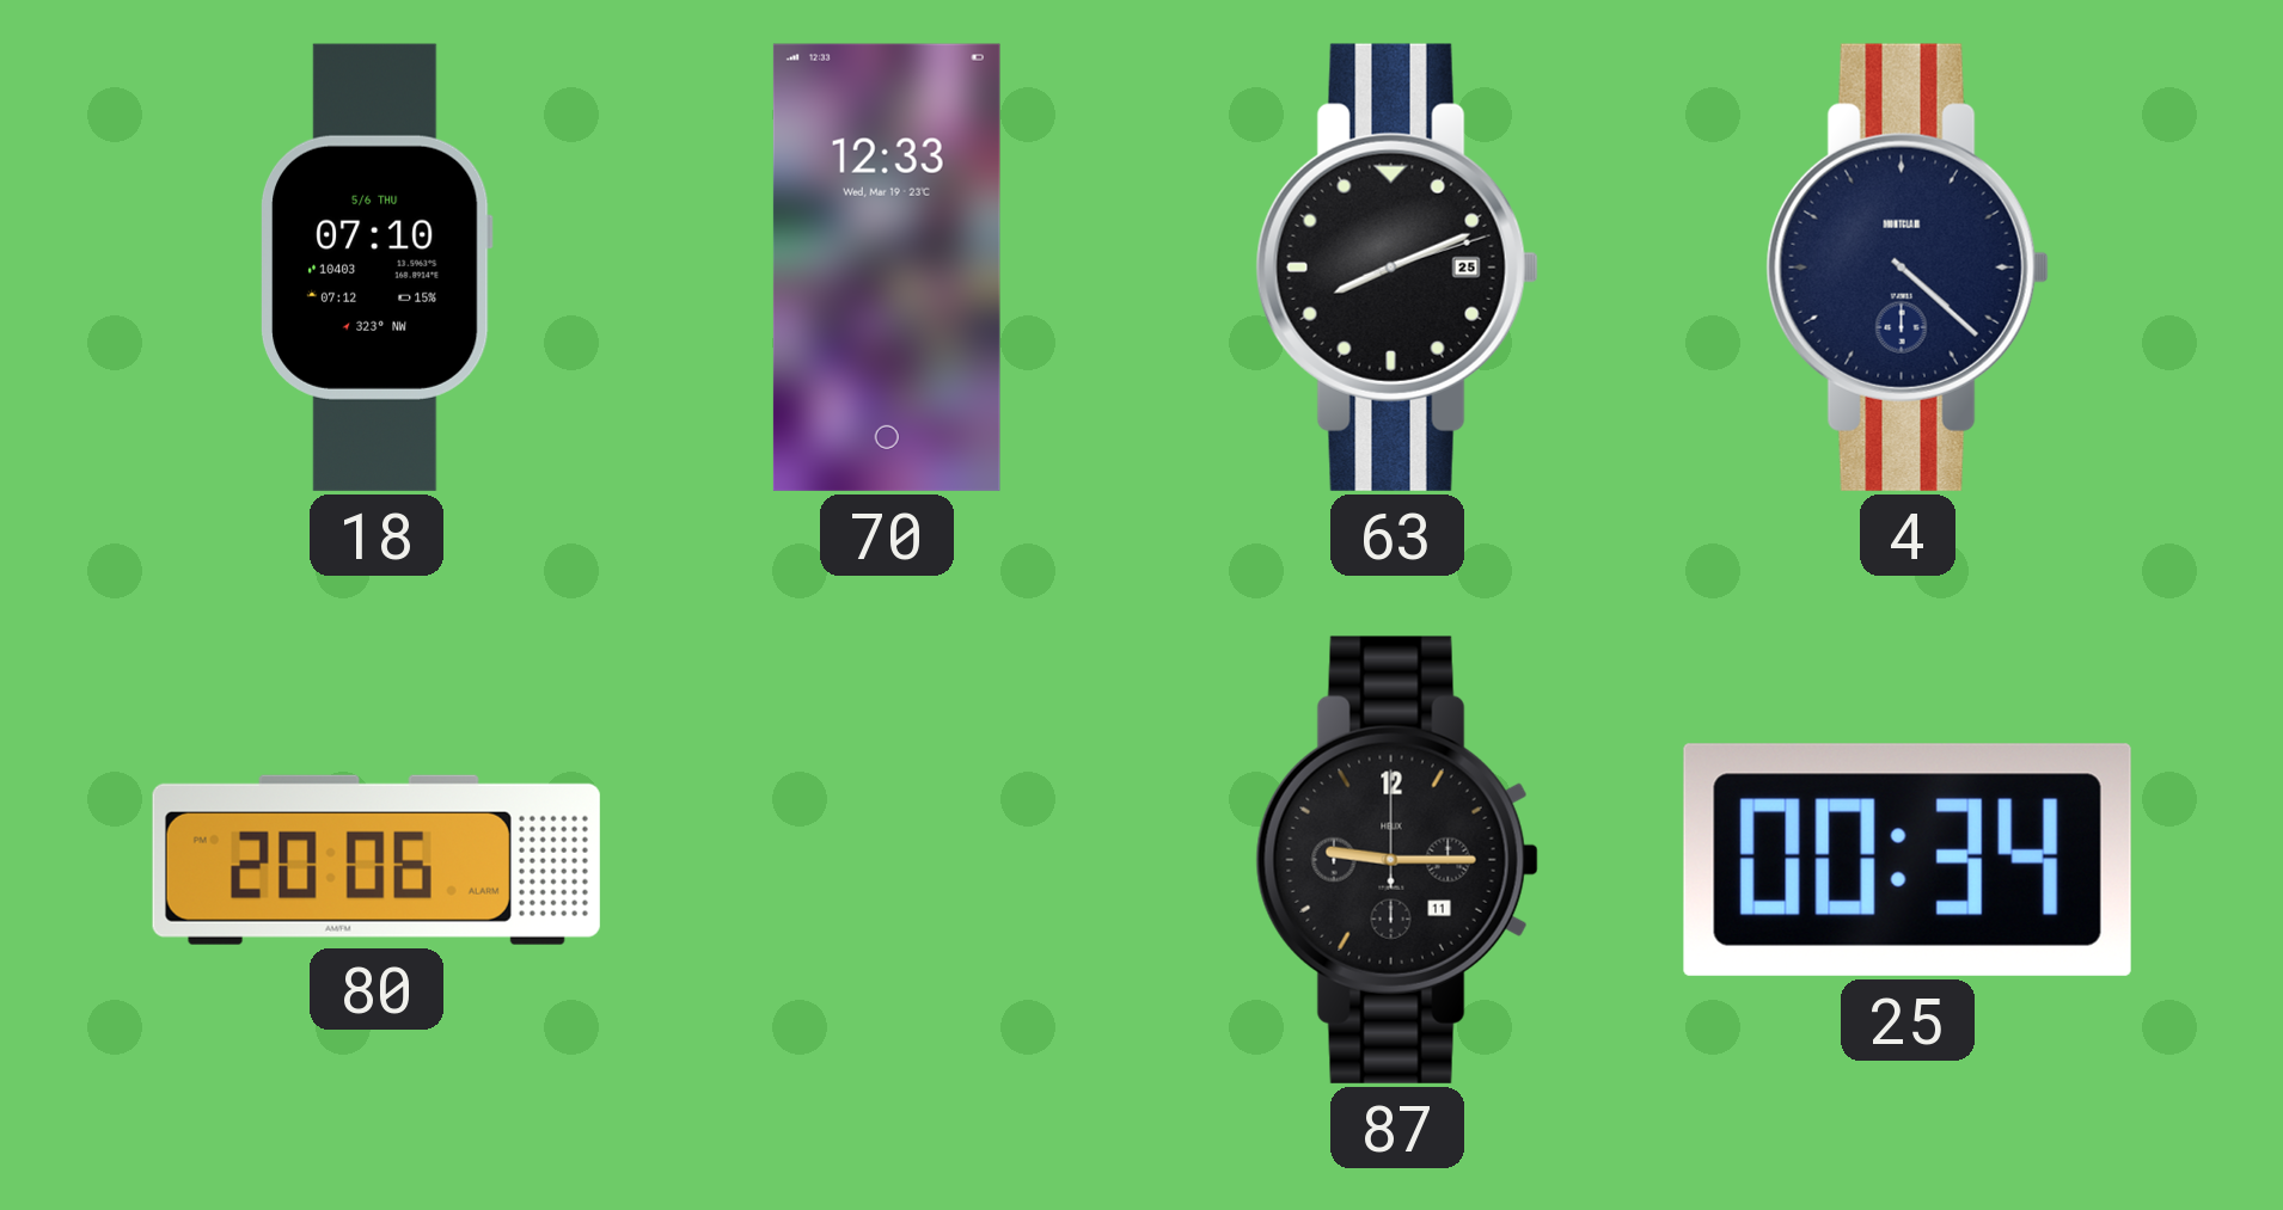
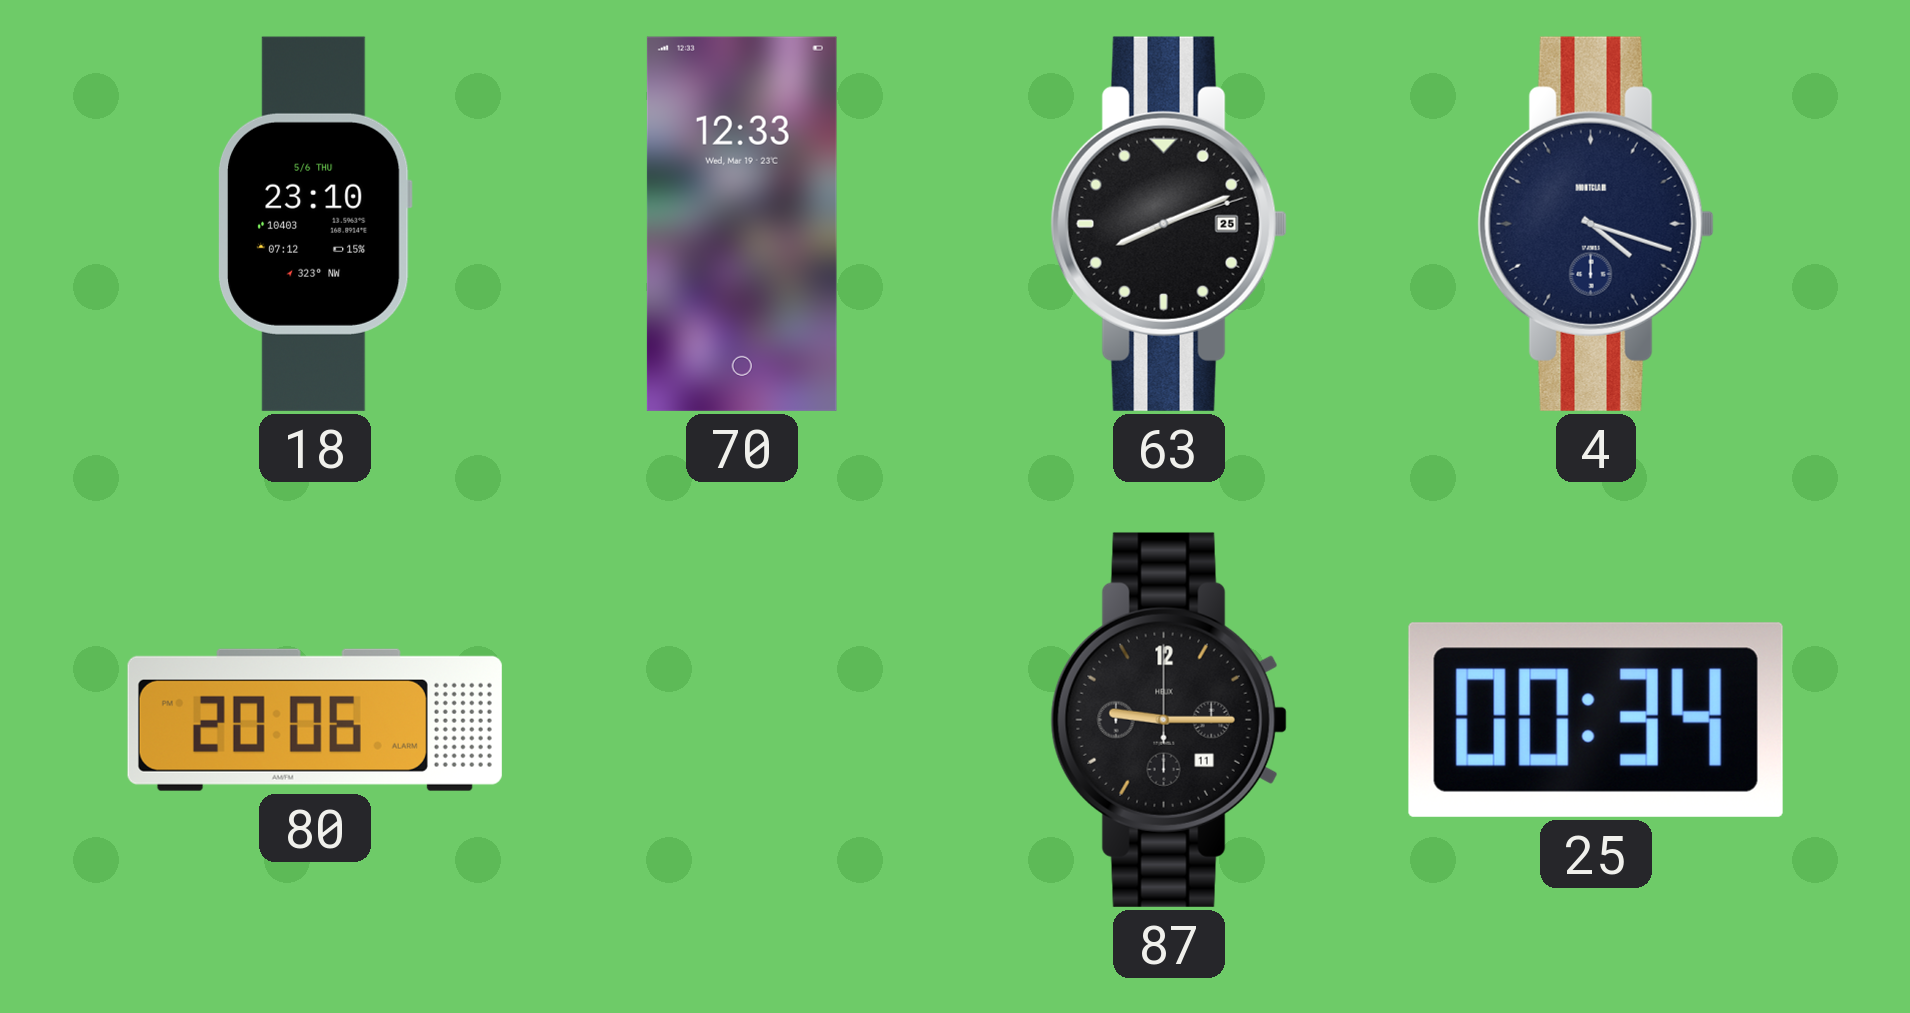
18: 07:10 -> 23:10
4: 4:22 -> 4:18
